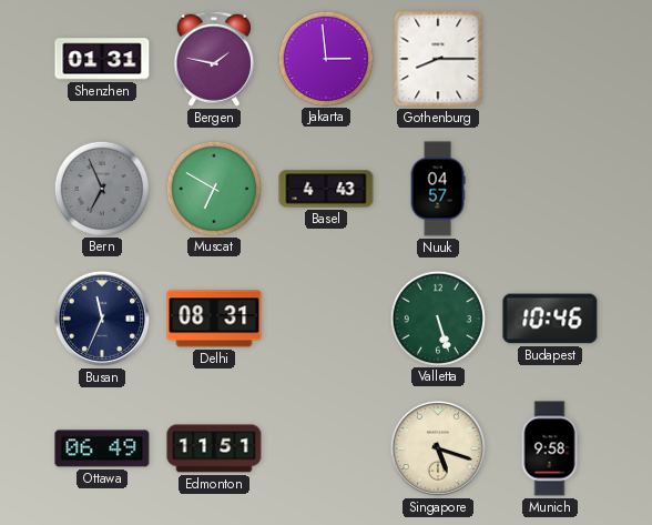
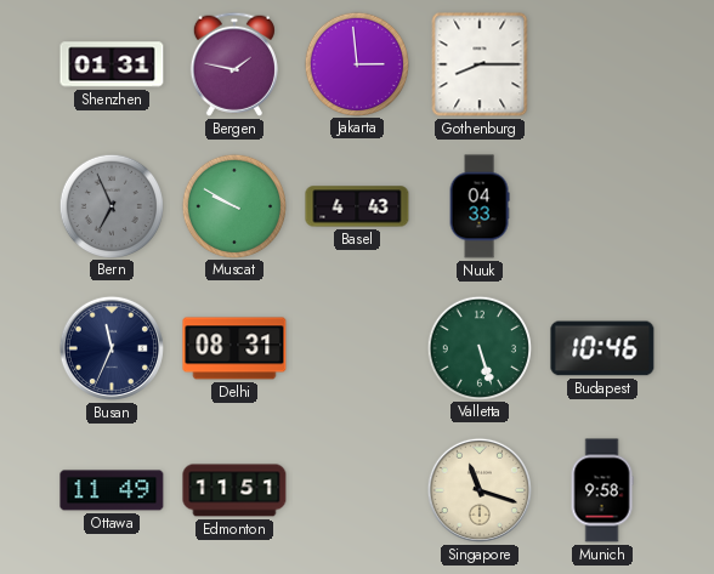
Muscat: 6:50 -> 9:50
Nuuk: 04:57 -> 04:33
Ottawa: 06:49 -> 11:49
Singapore: 5:18 -> 11:18
